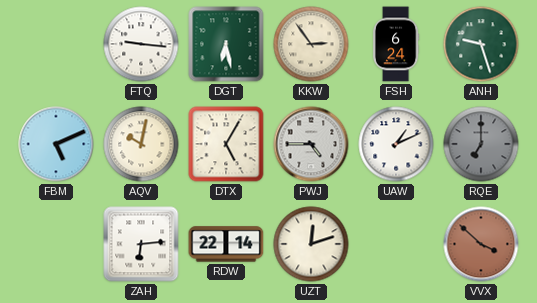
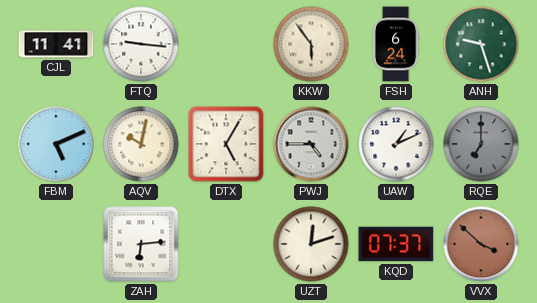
CJL: none -> 11:41
DGT: 6:28 -> none
KKW: 2:54 -> 5:54
RDW: 22:14 -> none
KQD: none -> 07:37
